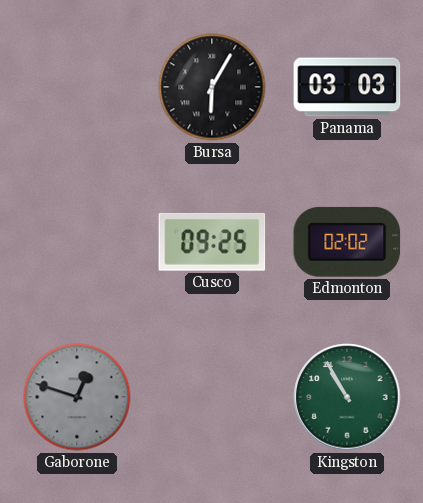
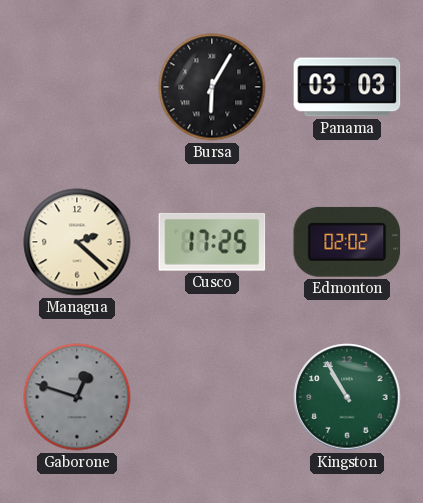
Managua: none -> 2:22
Cusco: 09:25 -> 17:25
